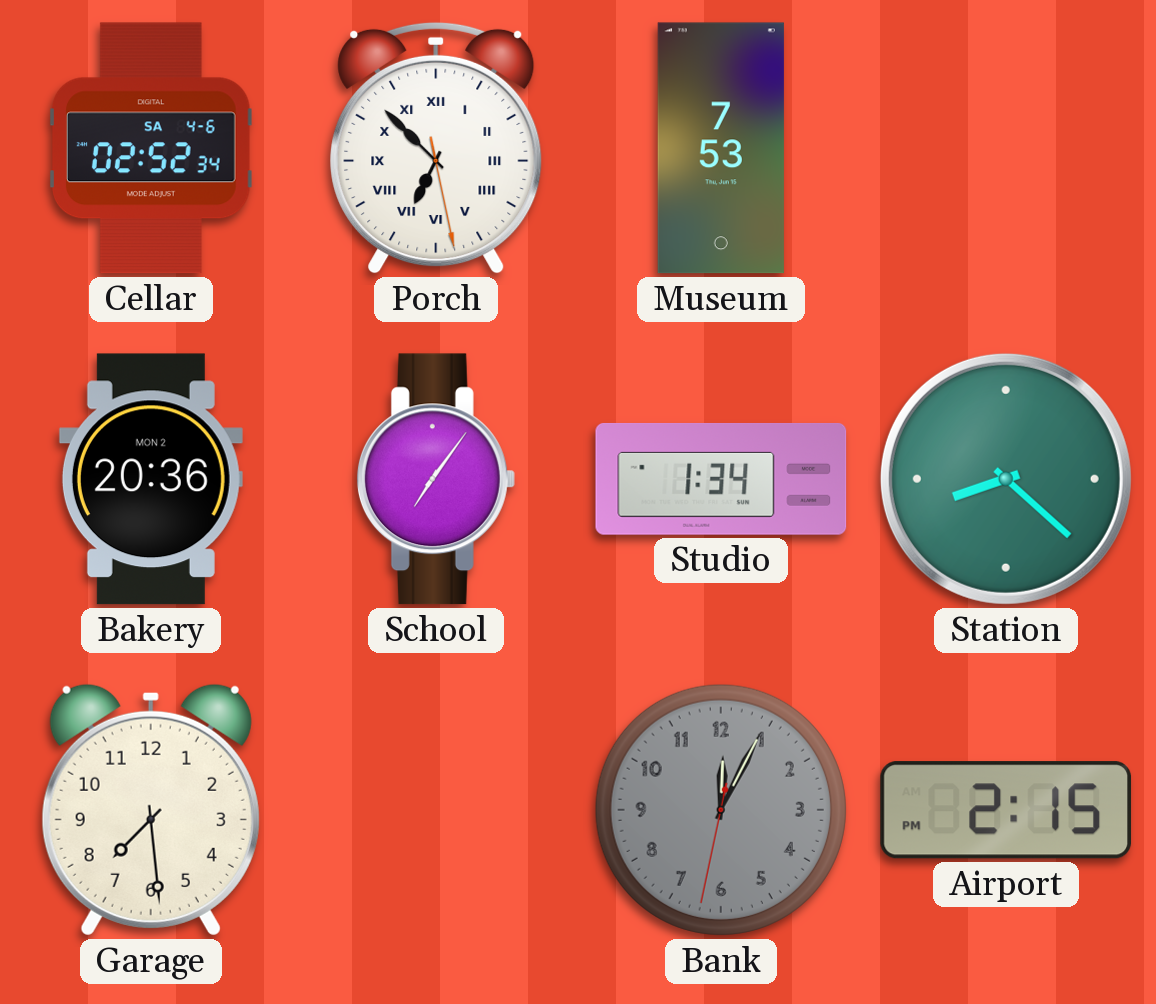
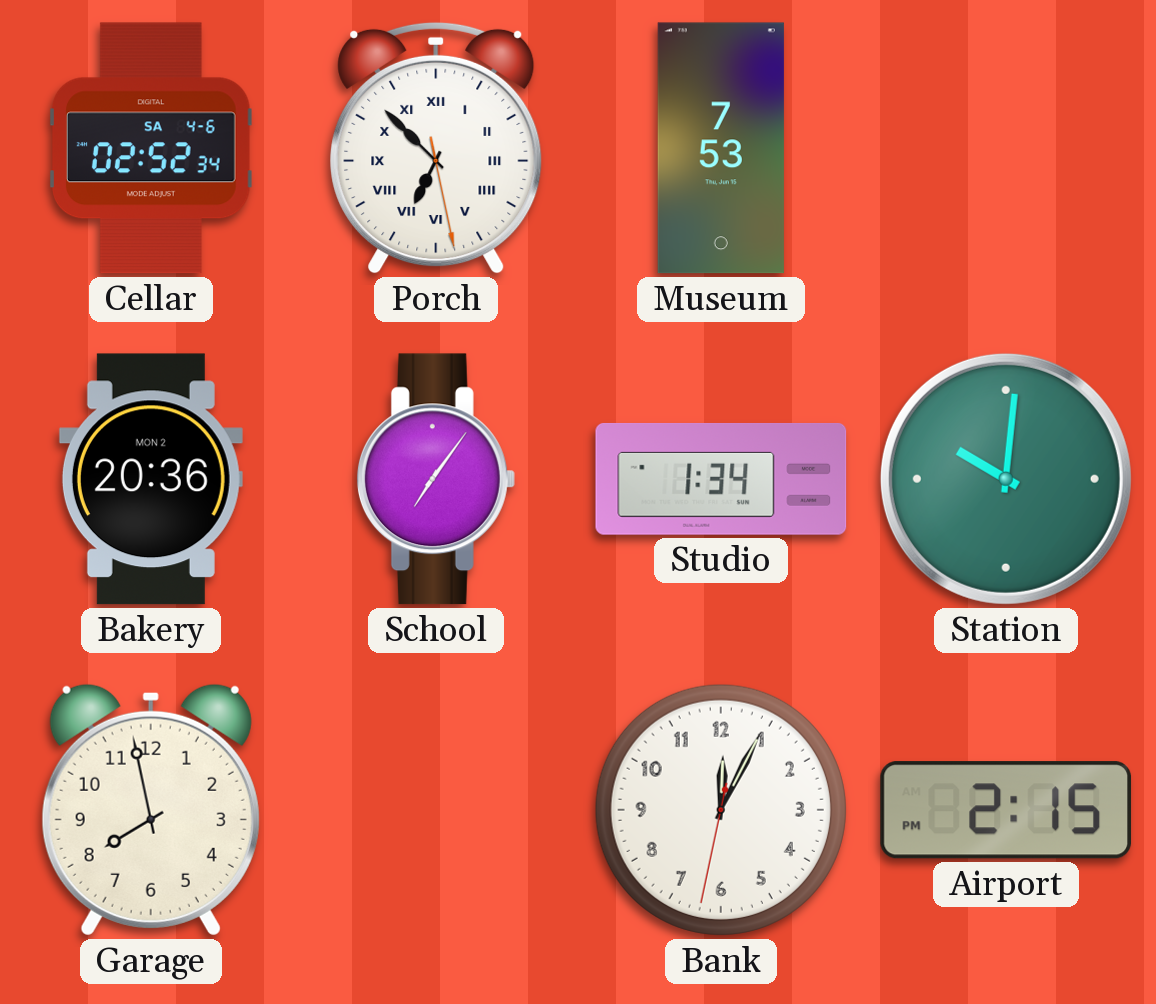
Station: 8:22 -> 10:01
Garage: 7:29 -> 7:58
Bank dial: grey -> white
